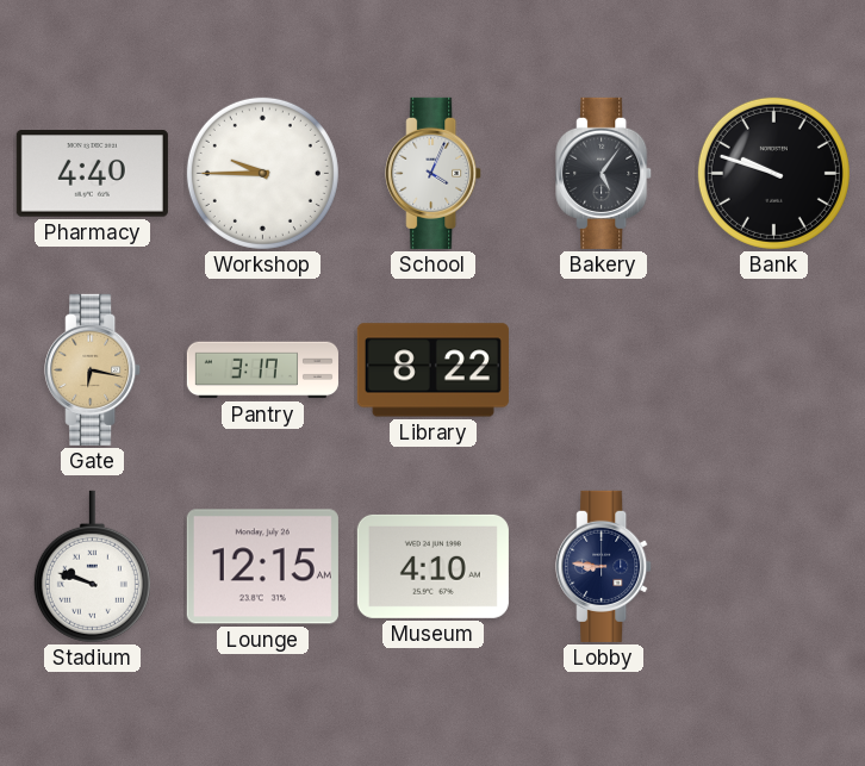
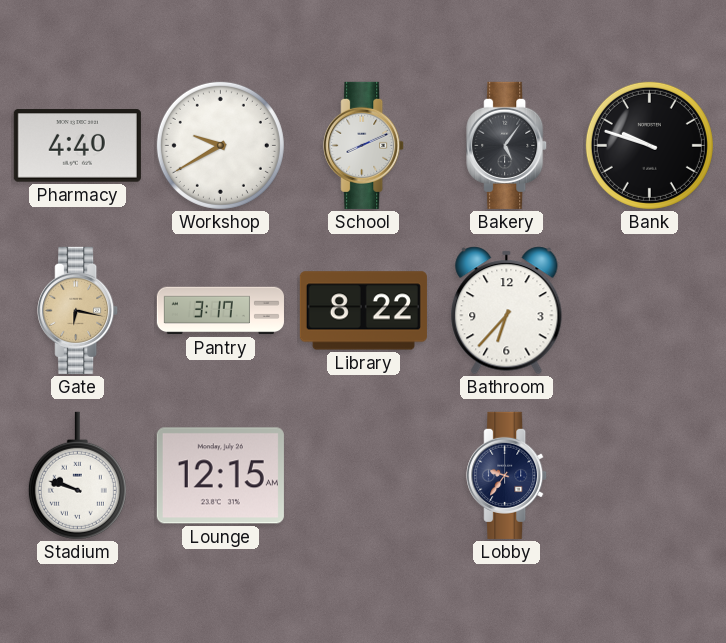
Workshop: 9:45 -> 9:40
School: 4:04 -> 8:11
Bathroom: none -> 6:37
Museum: 4:10 -> none
Lobby: 8:46 -> 9:36
